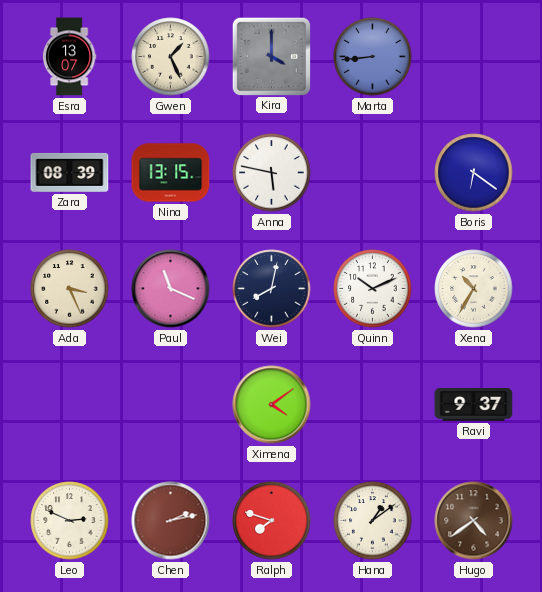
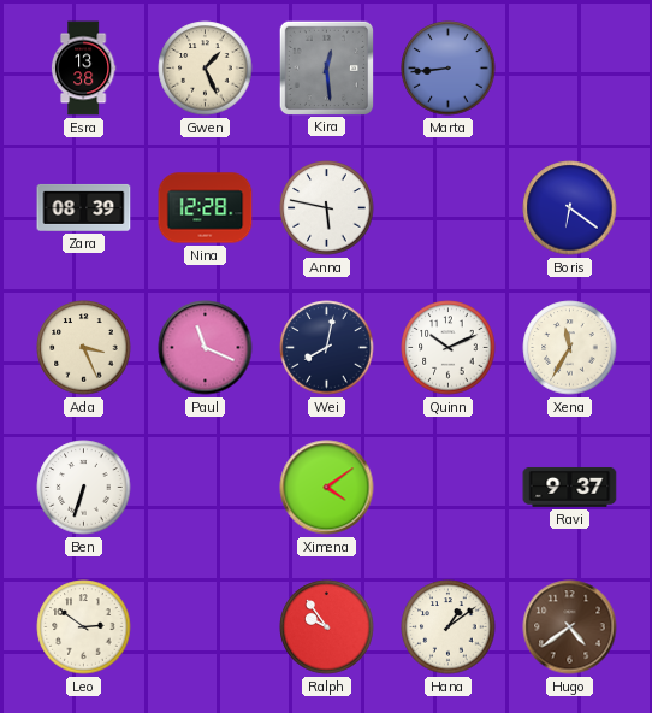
Esra: 13:07 -> 13:38
Kira: 4:00 -> 12:29
Nina: 13:15 -> 12:28
Xena: 10:35 -> 11:35
Ben: none -> 6:33
Leo: 2:49 -> 2:51
Chen: 2:13 -> none
Ralph: 7:48 -> 9:54
